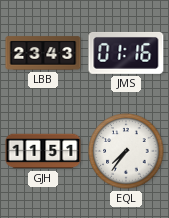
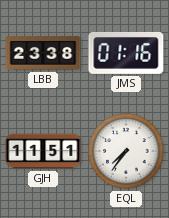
LBB: 23:43 -> 23:38
